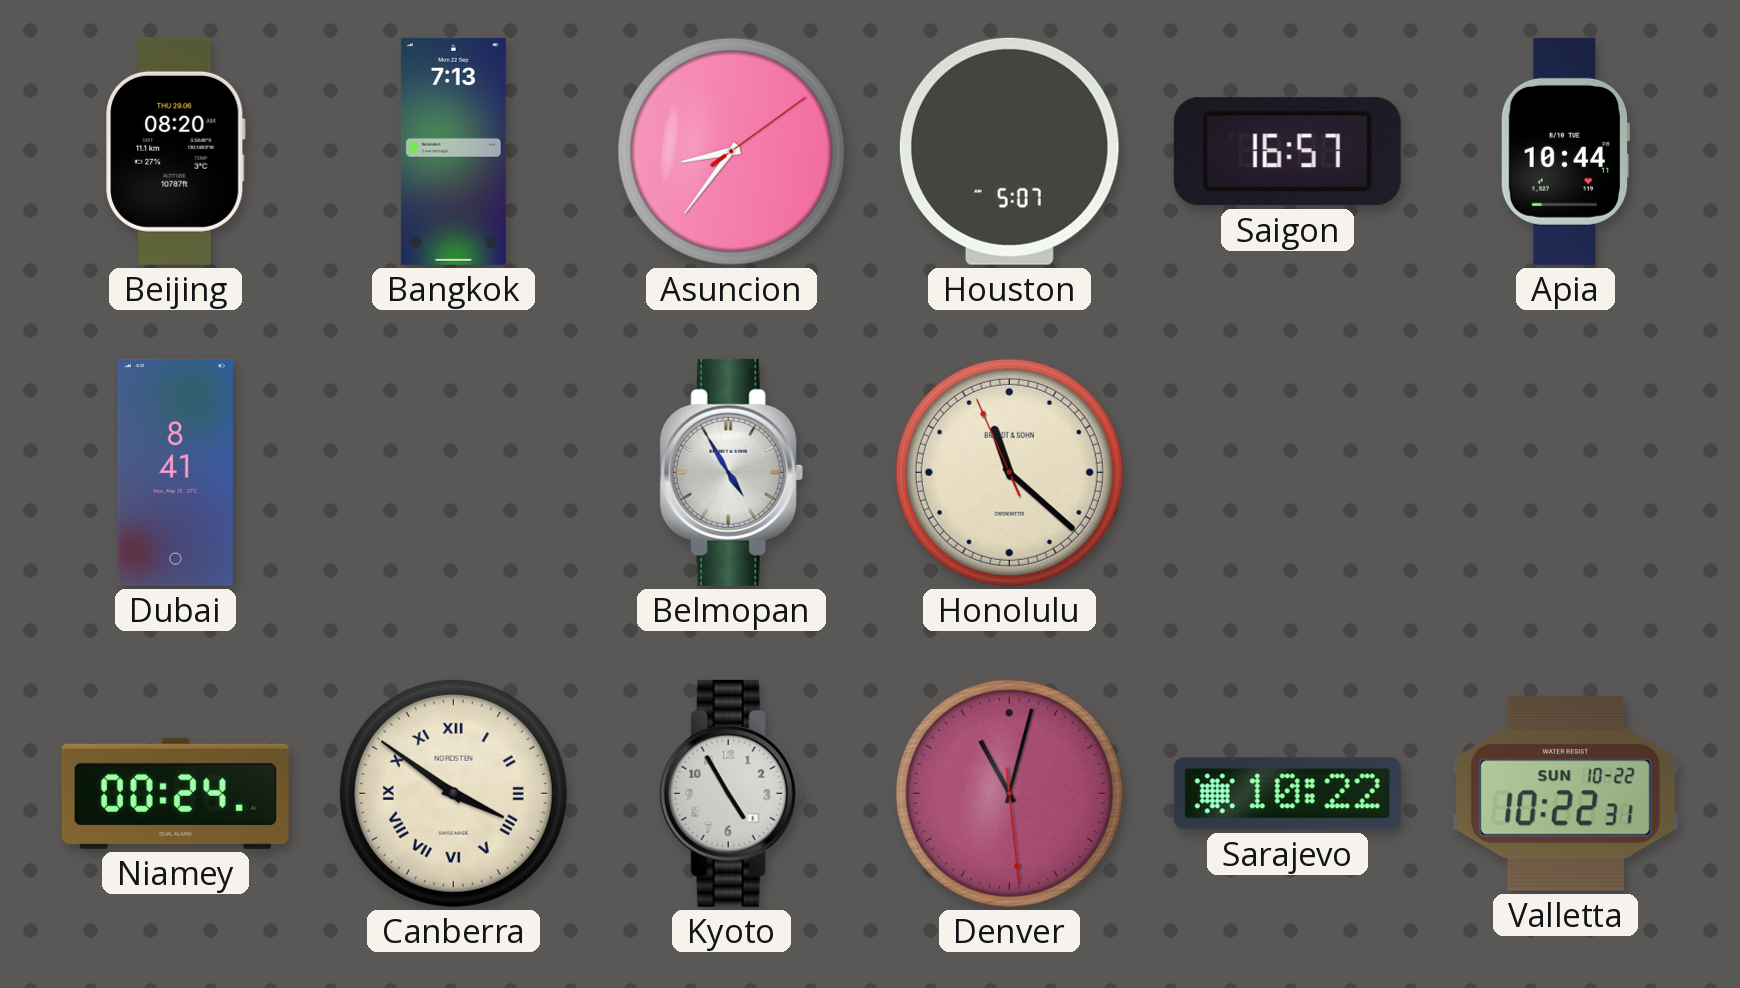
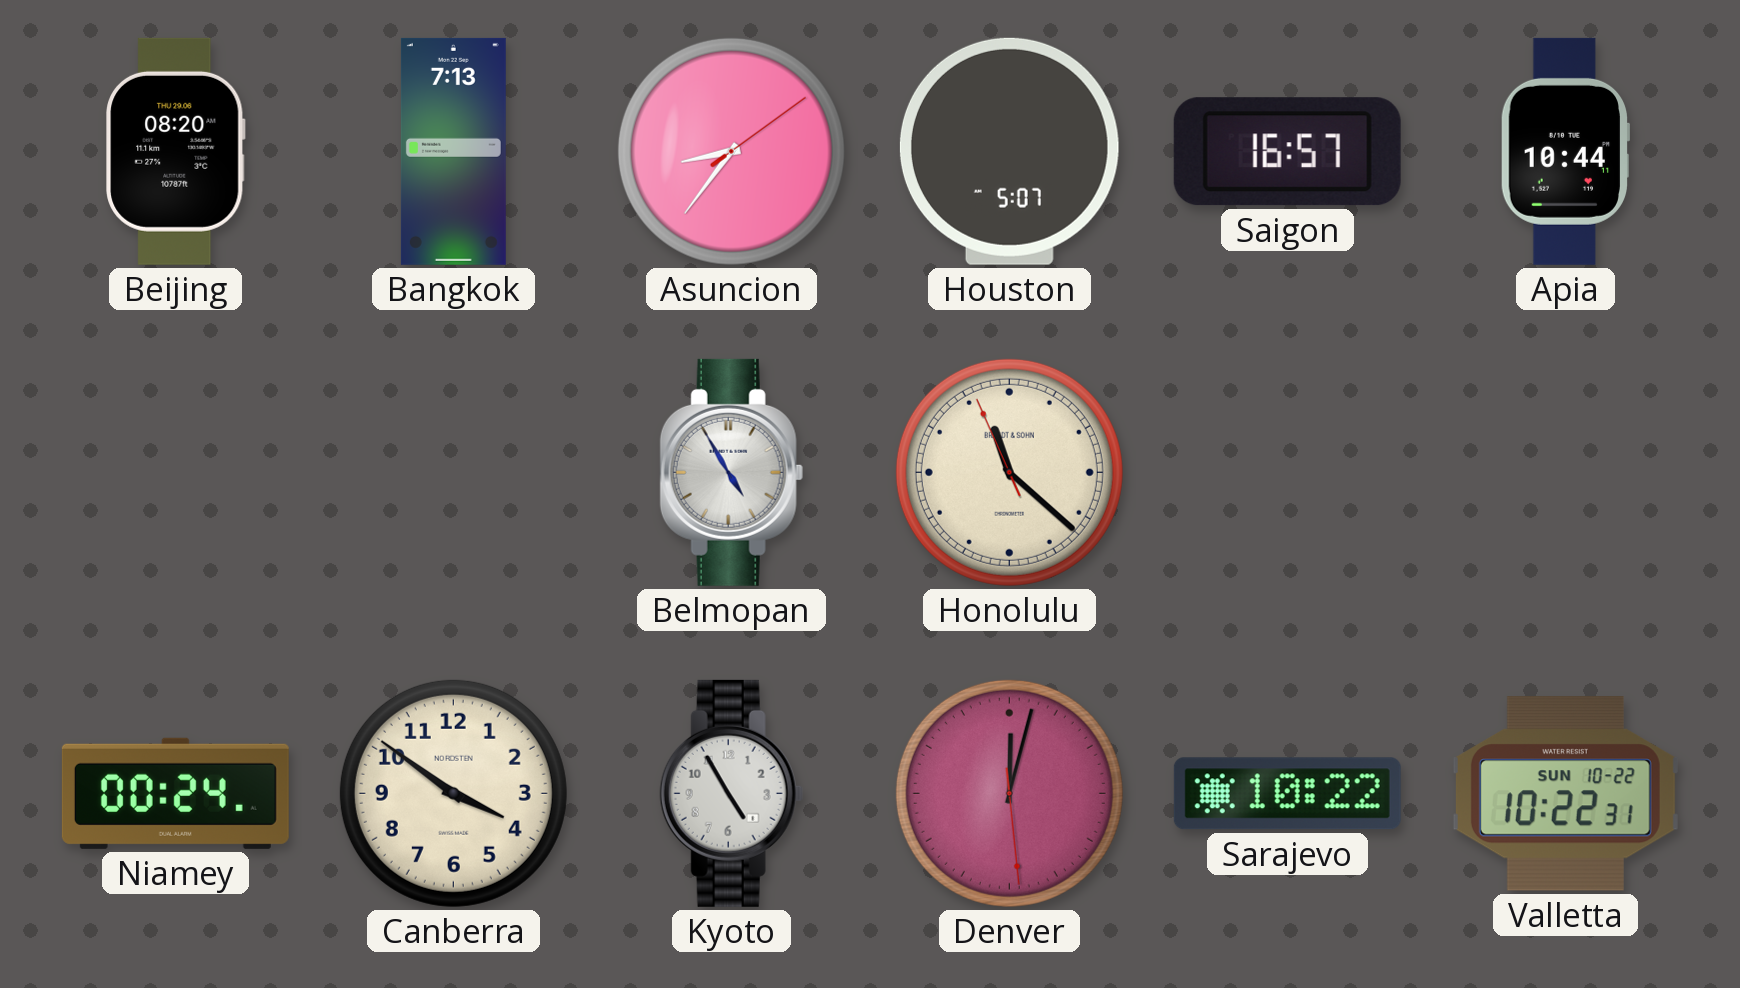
Dubai: 8:41 -> none
Canberra numerals: Roman -> Arabic
Denver: 11:02 -> 12:02
